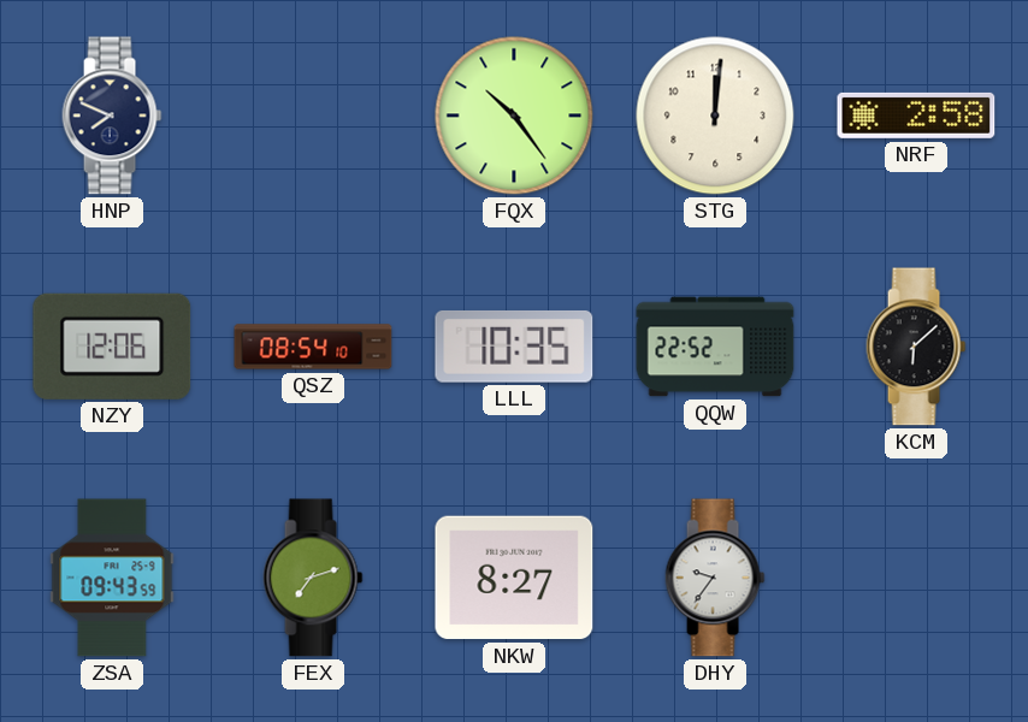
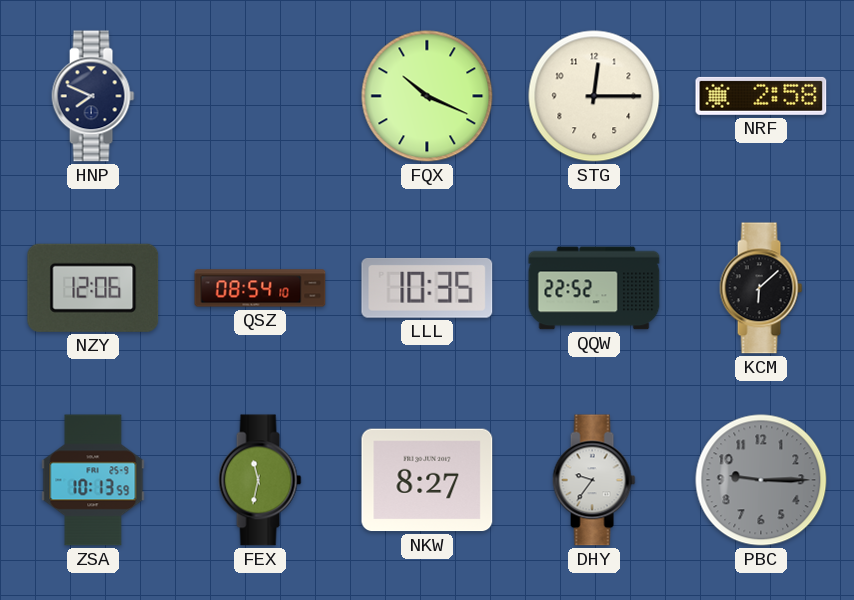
FQX: 10:24 -> 10:19
STG: 12:01 -> 12:15
ZSA: 09:43 -> 10:13
FEX: 7:12 -> 11:32
PBC: none -> 9:15
